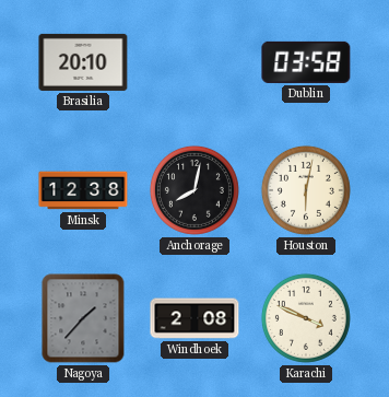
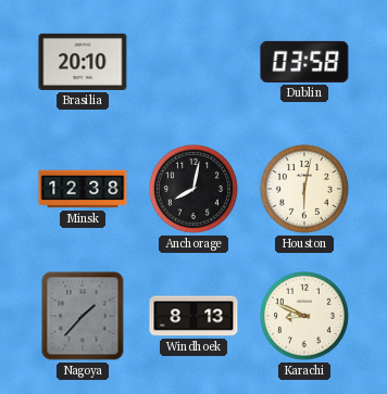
Windhoek: 2:08 -> 8:13
Karachi: 3:49 -> 8:49
